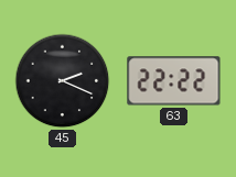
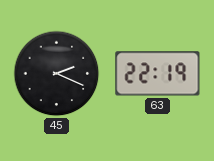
63: 22:22 -> 22:19
